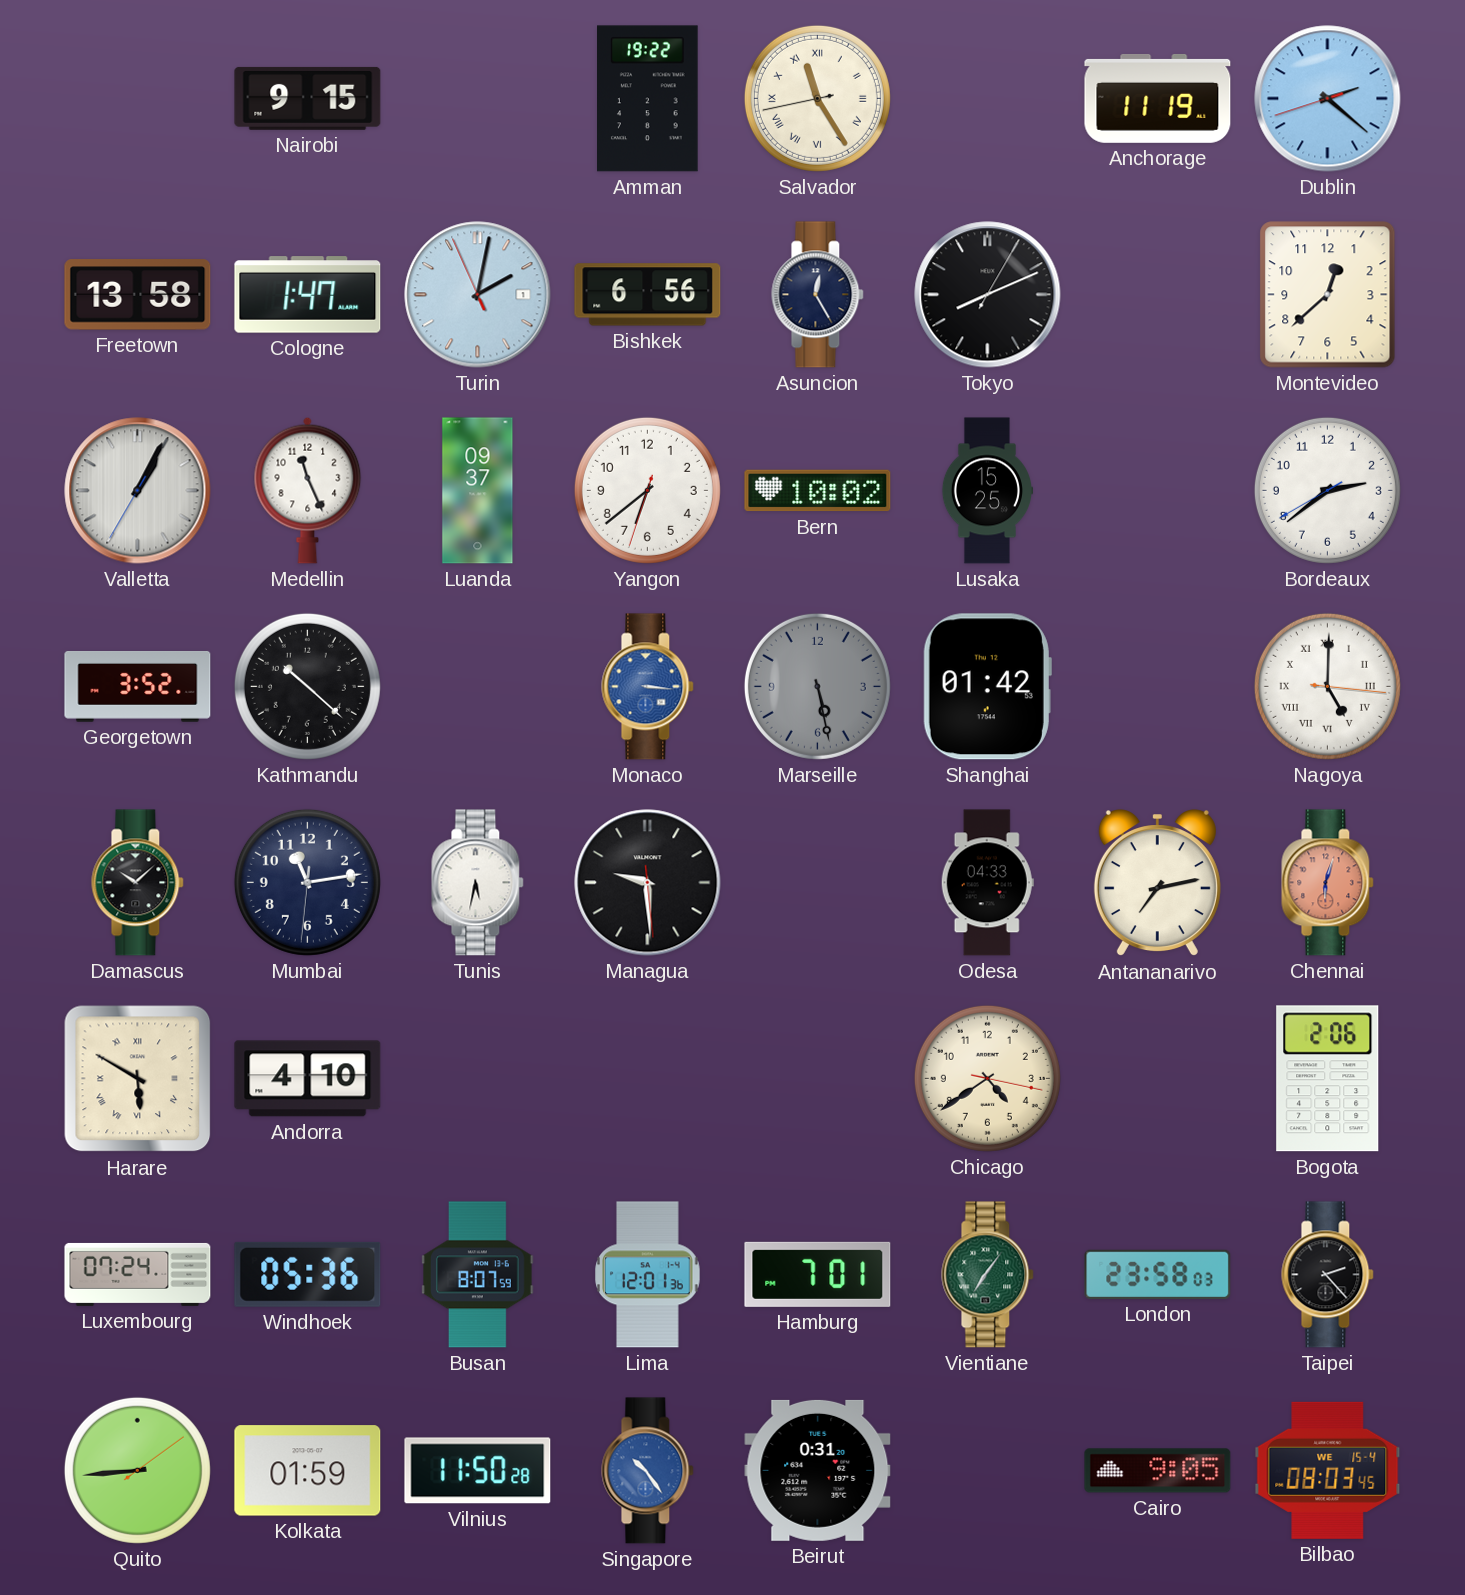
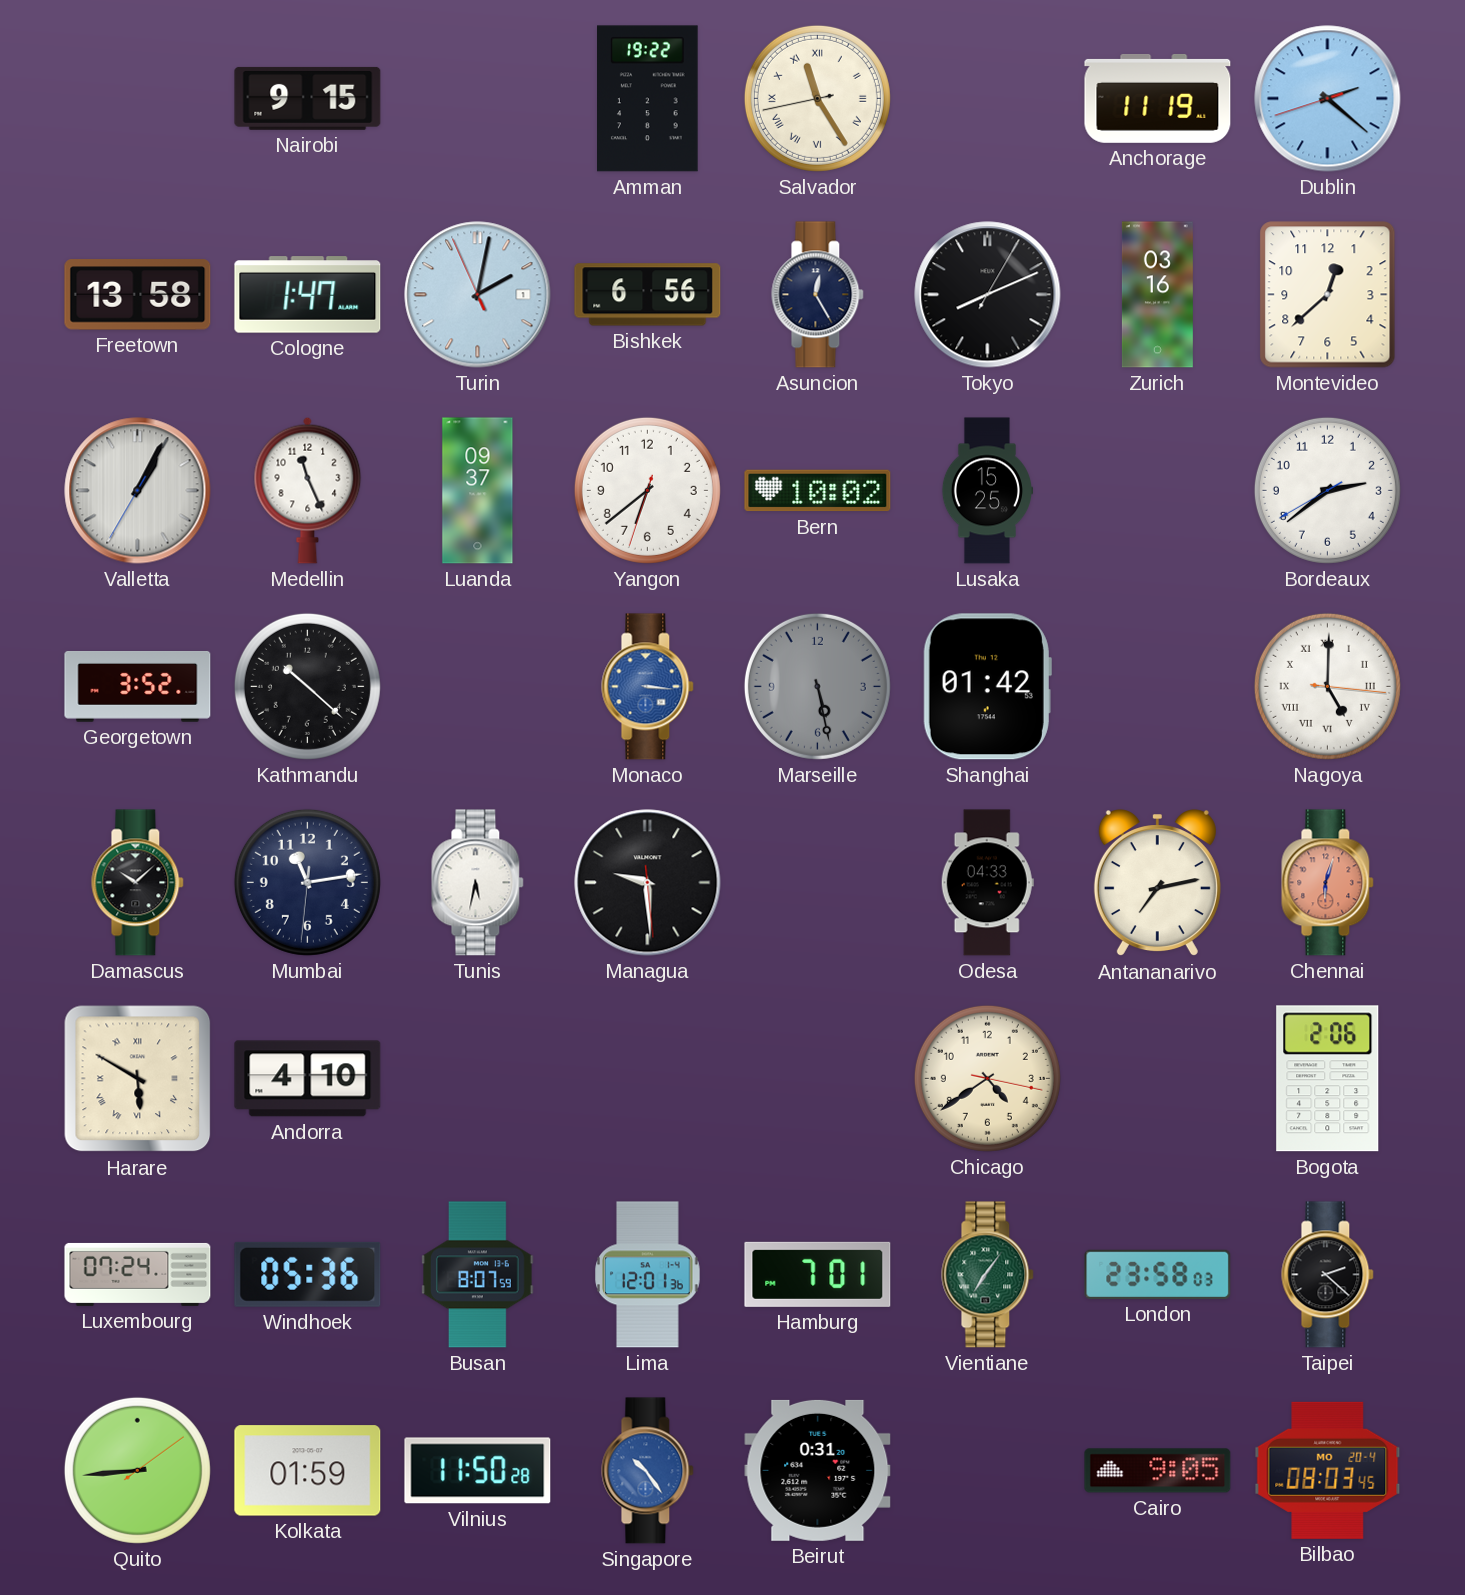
Zurich: none -> 03:16
Taipei: 2:23 -> 2:22
Bilbao date: WE 15-4 -> MO 20-4
